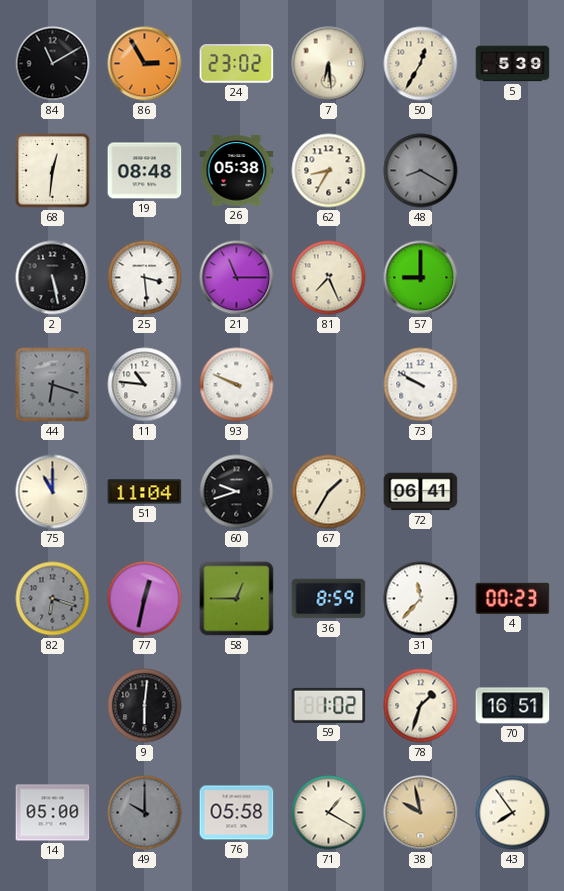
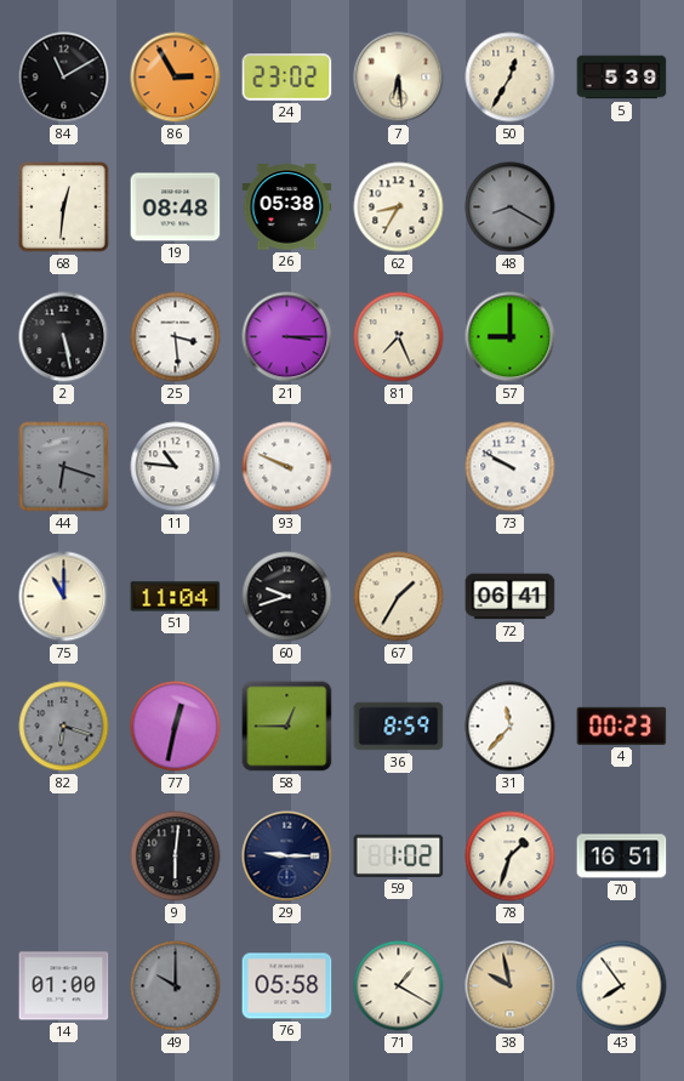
21: 11:15 -> 3:15
29: none -> 9:15
14: 05:00 -> 01:00
